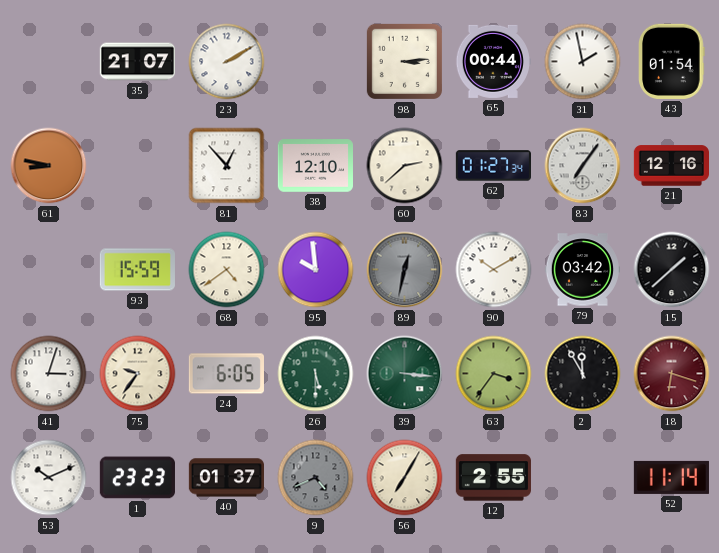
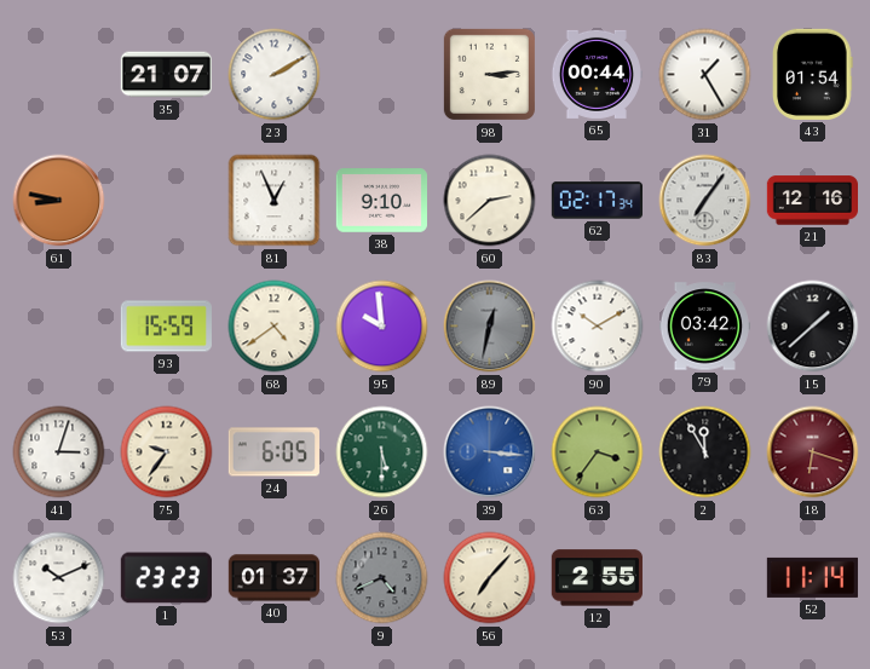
31: 1:58 -> 1:25
81: 12:53 -> 12:56
38: 12:10 -> 9:10
62: 01:27 -> 02:17
39 dial: green -> blue
56: 7:05 -> 7:07
